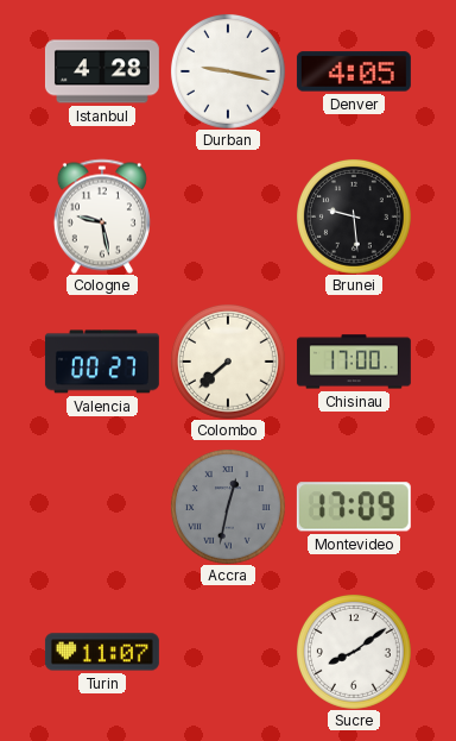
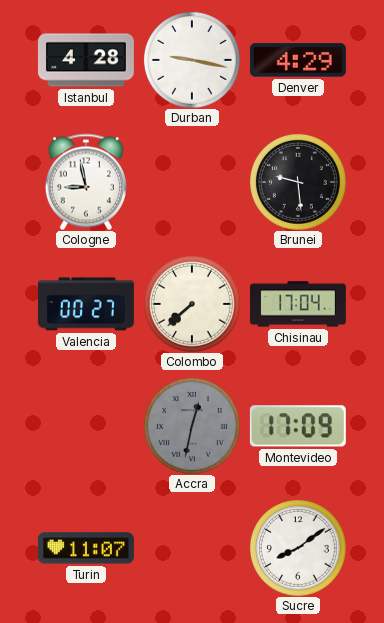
Denver: 4:05 -> 4:29
Cologne: 9:28 -> 8:58
Chisinau: 17:00 -> 17:04
